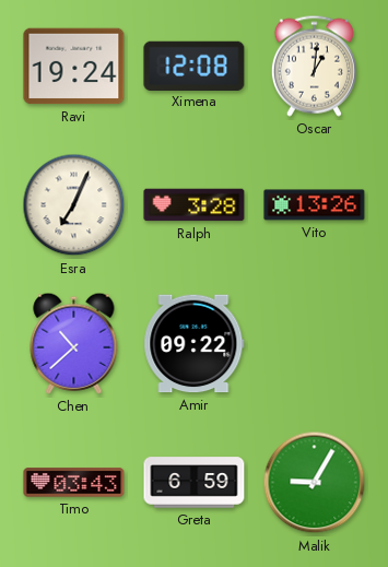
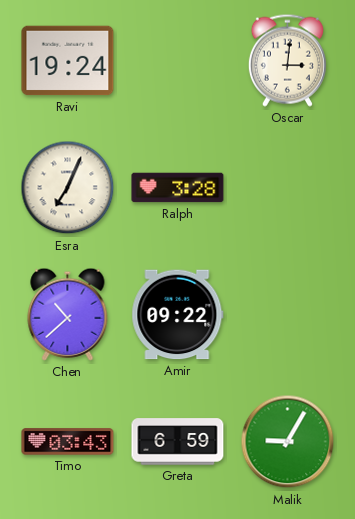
Ximena: 12:08 -> none
Oscar: 1:01 -> 3:01
Vito: 13:26 -> none
